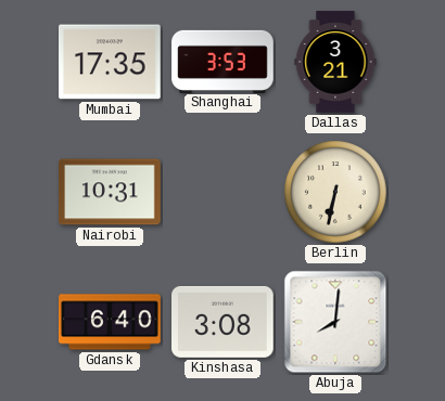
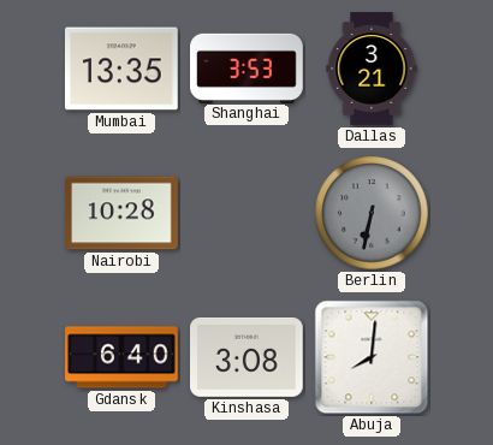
Mumbai: 17:35 -> 13:35
Nairobi: 10:31 -> 10:28
Berlin dial: cream -> grey
